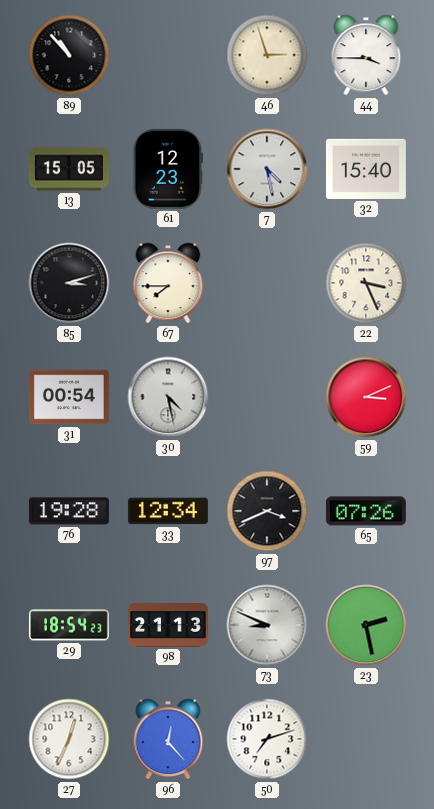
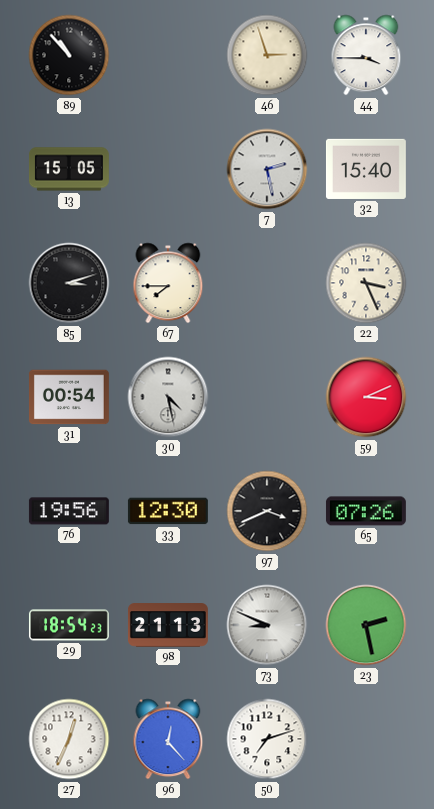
61: 12:23 -> none
7: 4:28 -> 2:28
76: 19:28 -> 19:56
33: 12:34 -> 12:30
